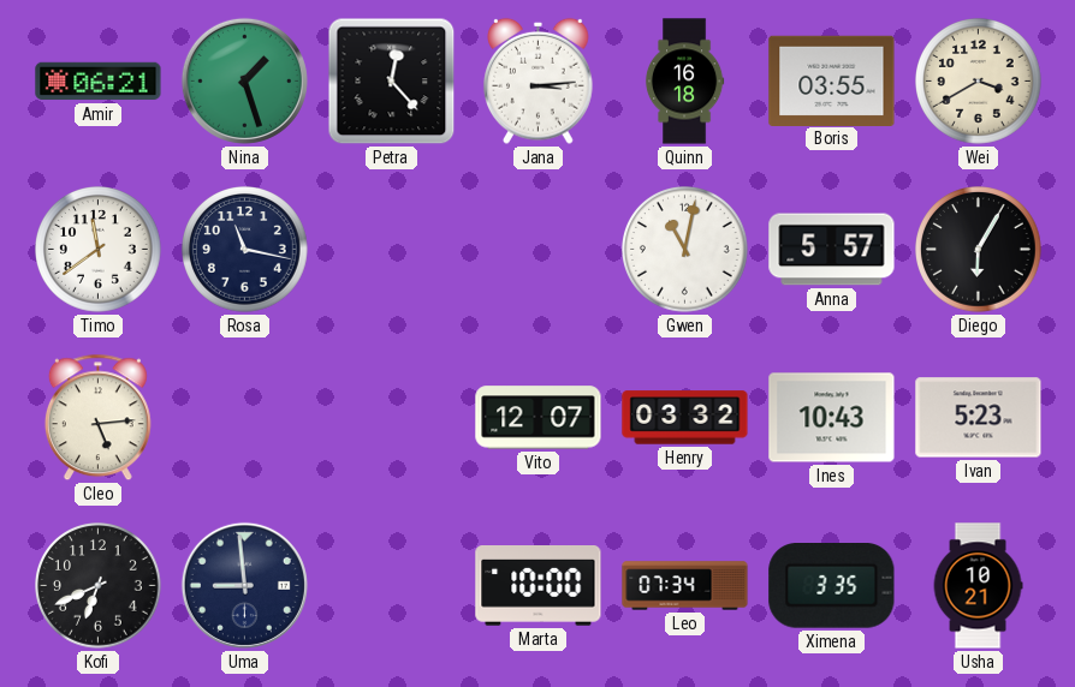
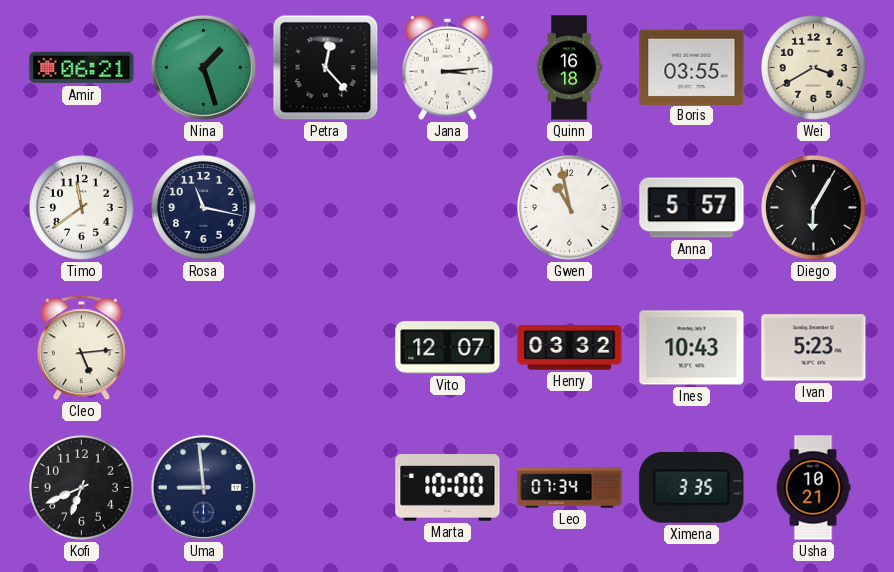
Gwen: 11:02 -> 10:58
